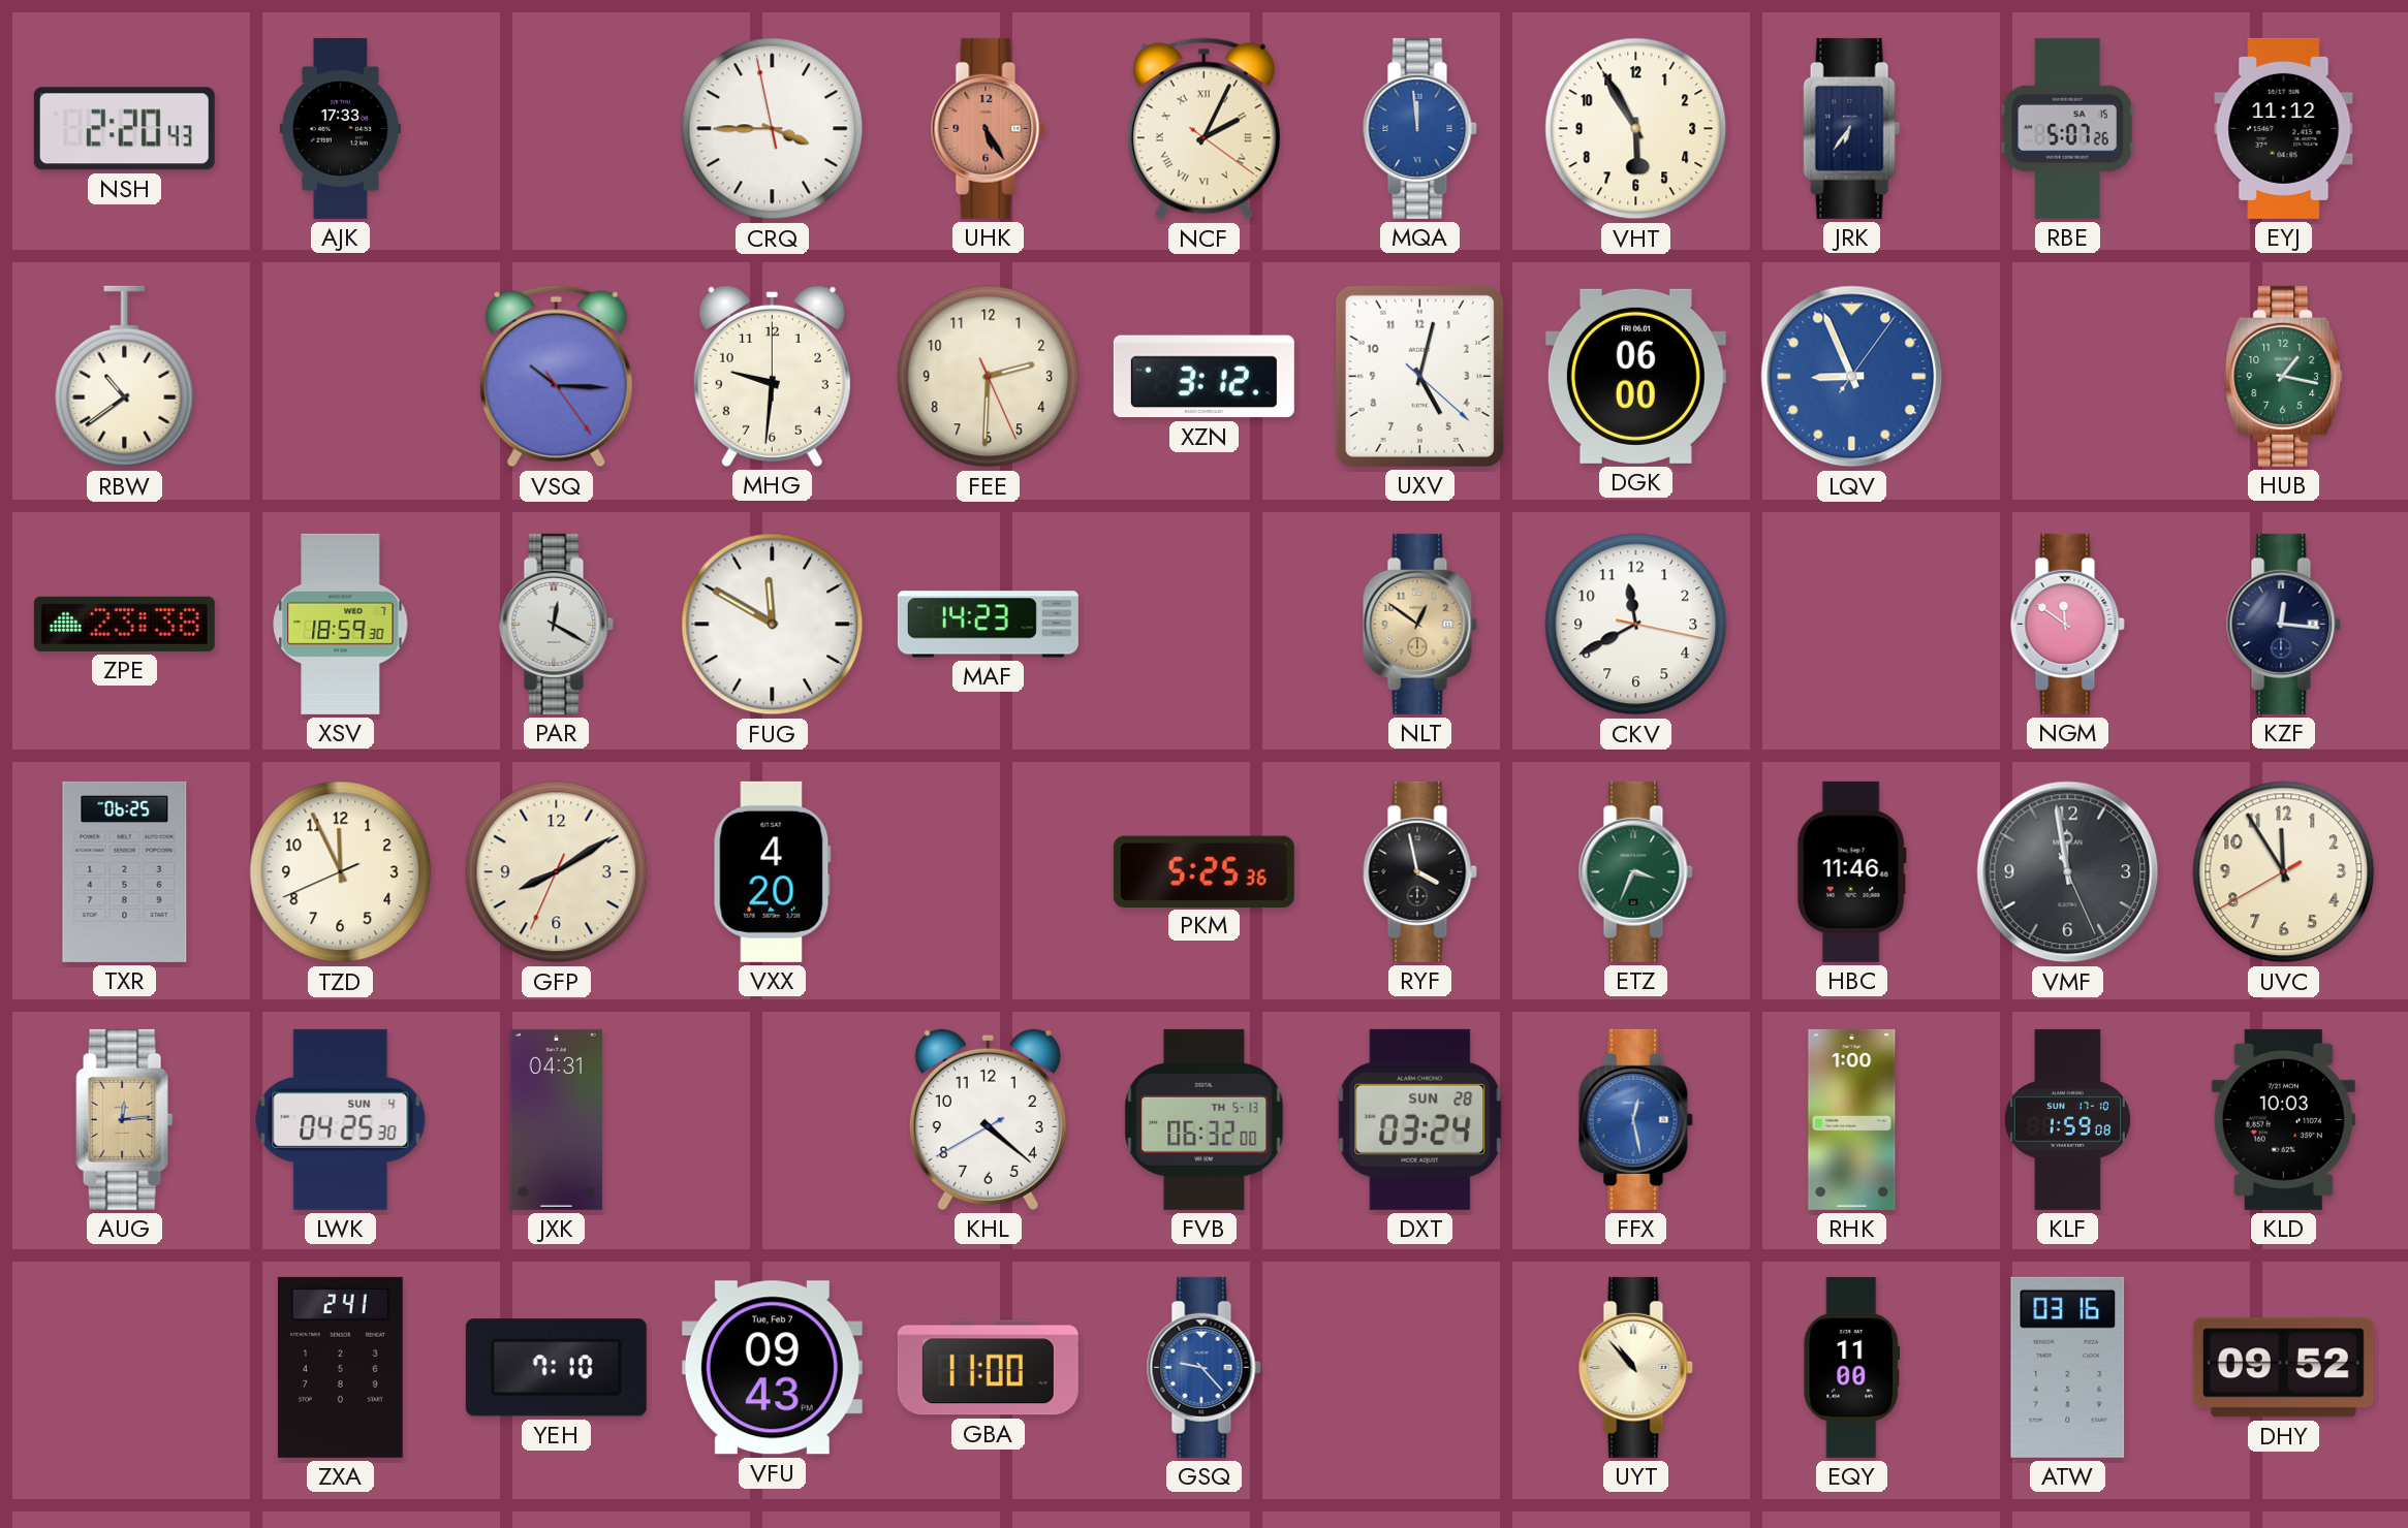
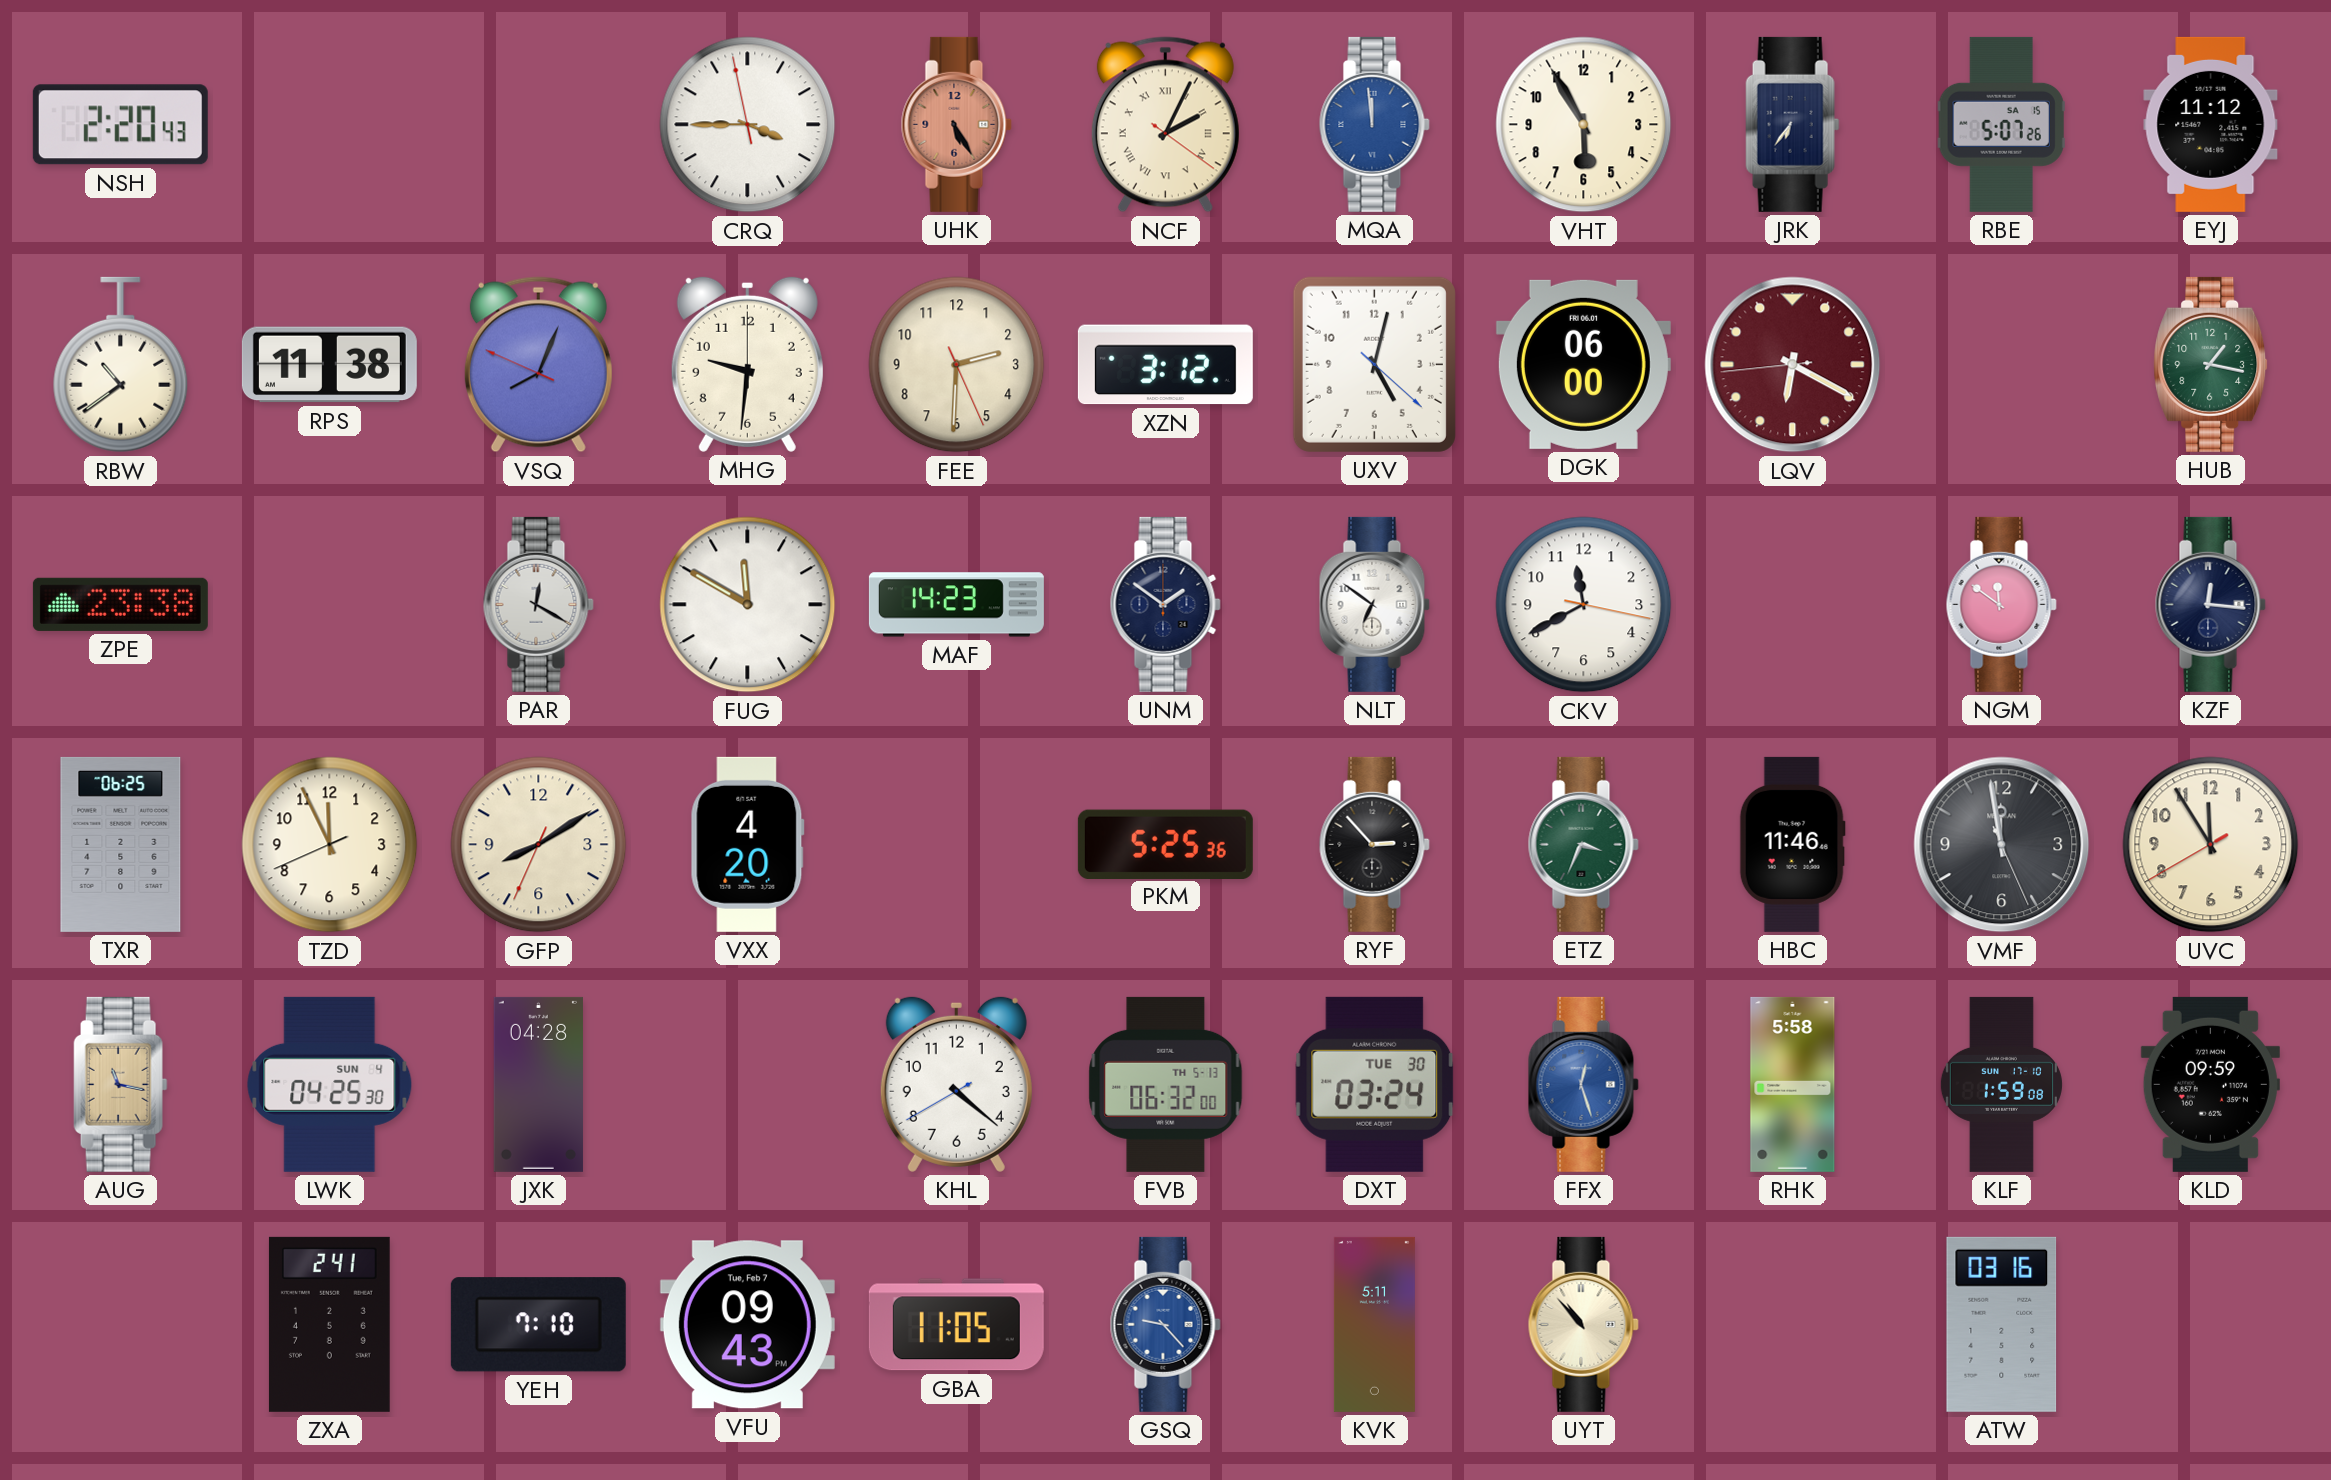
AJK: 17:33 -> none
RPS: none -> 11:38
VSQ: 10:15 -> 8:03
LQV: 8:56 -> 6:19
LQV dial: blue -> burgundy
XSV: 18:59 -> none
UNM: none -> 1:51
NLT: 12:51 -> 6:51
NLT dial: champagne -> white
RYF: 3:58 -> 2:53
AUG: 12:14 -> 11:17
JXK: 04:31 -> 04:28
DXT date: SUN 28 -> TUE 30
FFX: 12:28 -> 12:27
RHK: 1:00 -> 5:58
KLD: 10:03 -> 09:59
GBA: 11:00 -> 11:05
KVK: none -> 5:11
EQY: 11:00 -> none
DHY: 09:52 -> none
